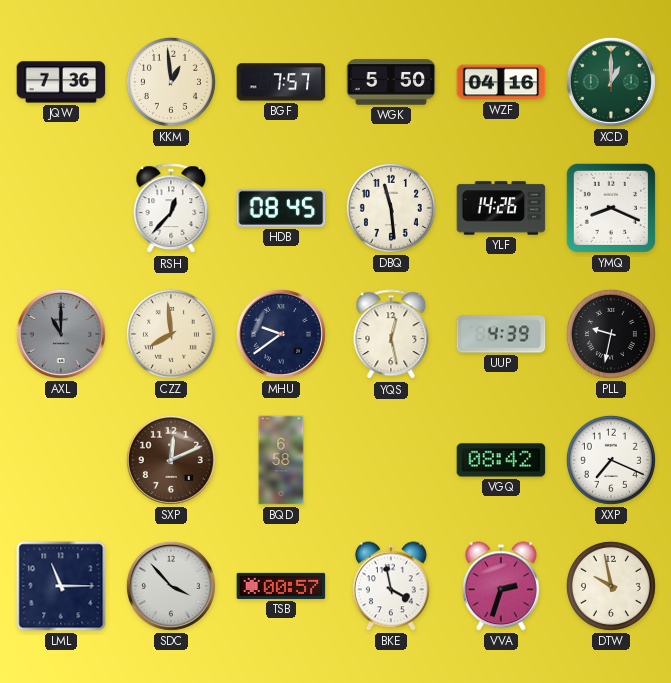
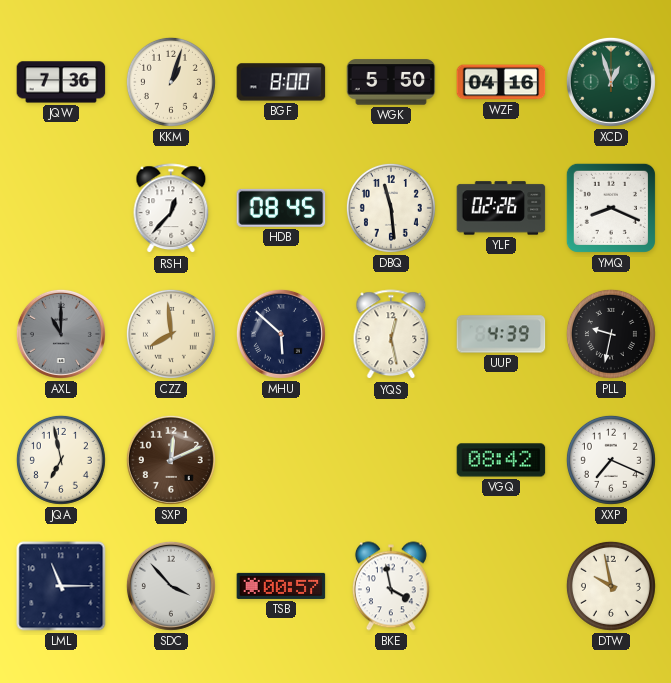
KKM: 12:59 -> 1:03
BGF: 7:57 -> 8:00
XCD: 1:00 -> 12:57
YLF: 14:26 -> 02:26
MHU: 9:39 -> 5:52
JQA: none -> 6:58
BQD: 6:58 -> none
VVA: 2:33 -> none
